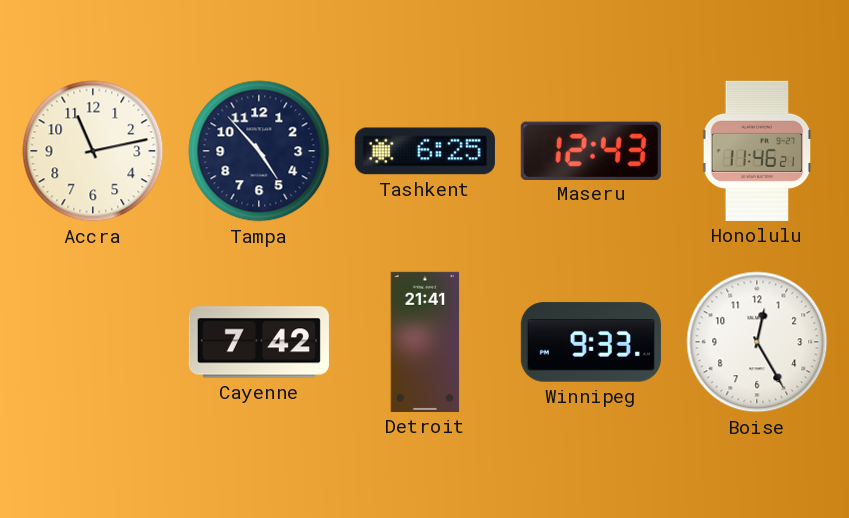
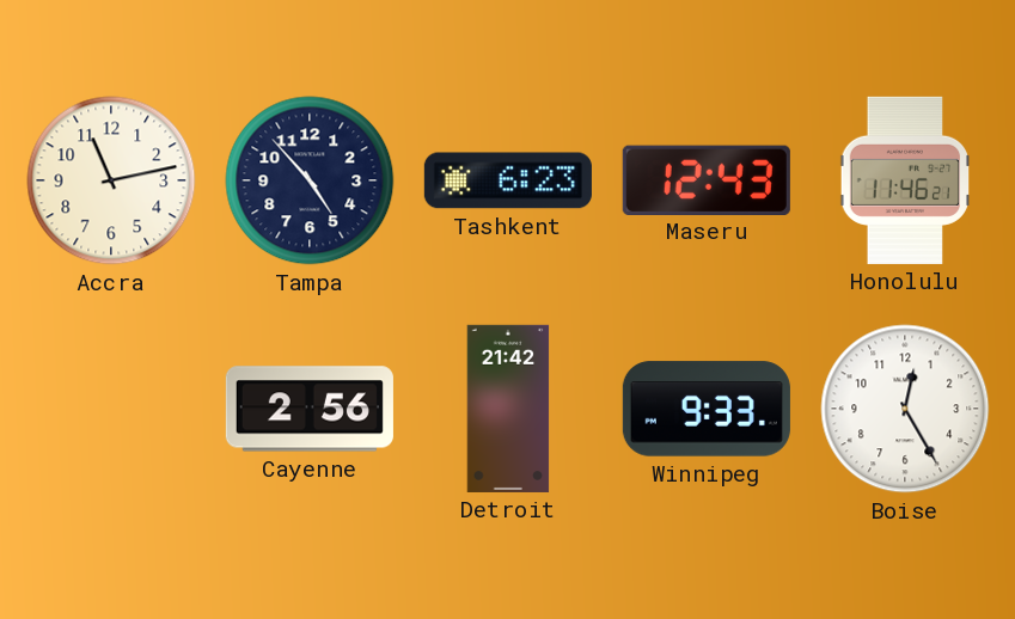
Tashkent: 6:25 -> 6:23
Cayenne: 7:42 -> 2:56
Detroit: 21:41 -> 21:42
